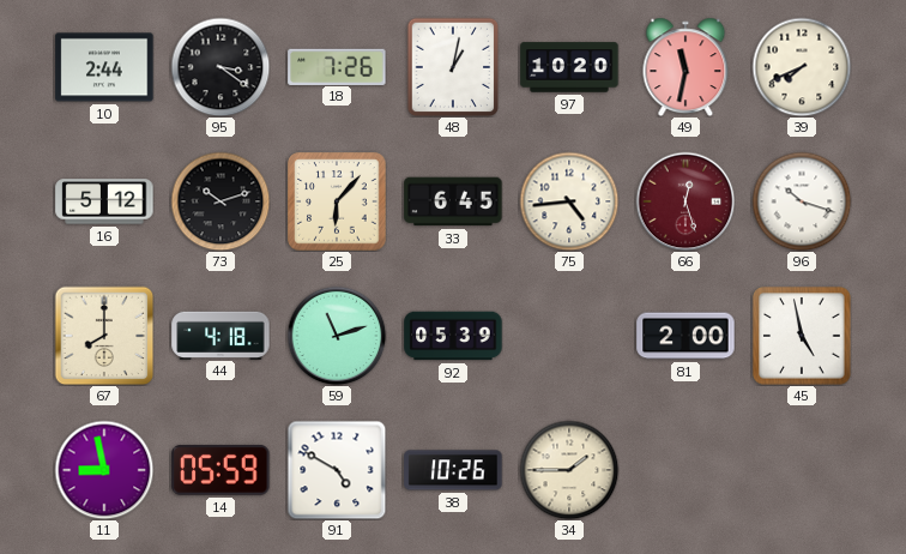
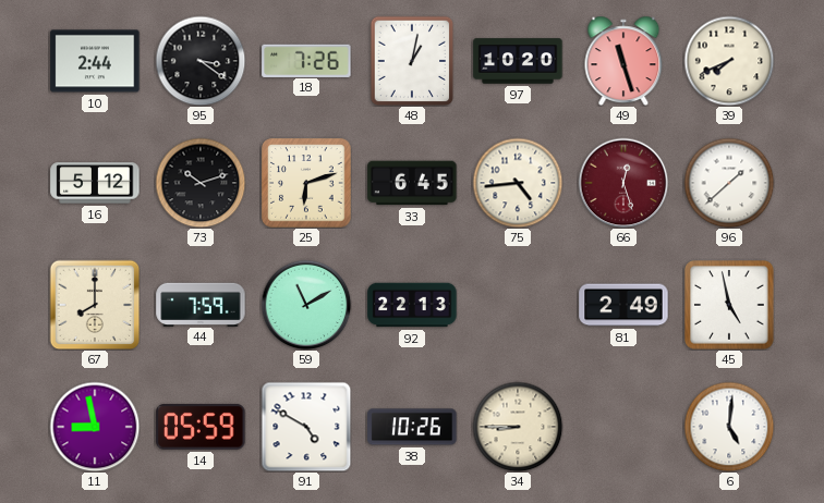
49: 11:32 -> 11:27
25: 6:07 -> 6:12
96: 10:18 -> 1:38
44: 4:18 -> 7:59
59: 11:12 -> 11:10
92: 05:39 -> 22:13
81: 2:00 -> 2:49
34: 1:45 -> 8:45
6: none -> 5:01
